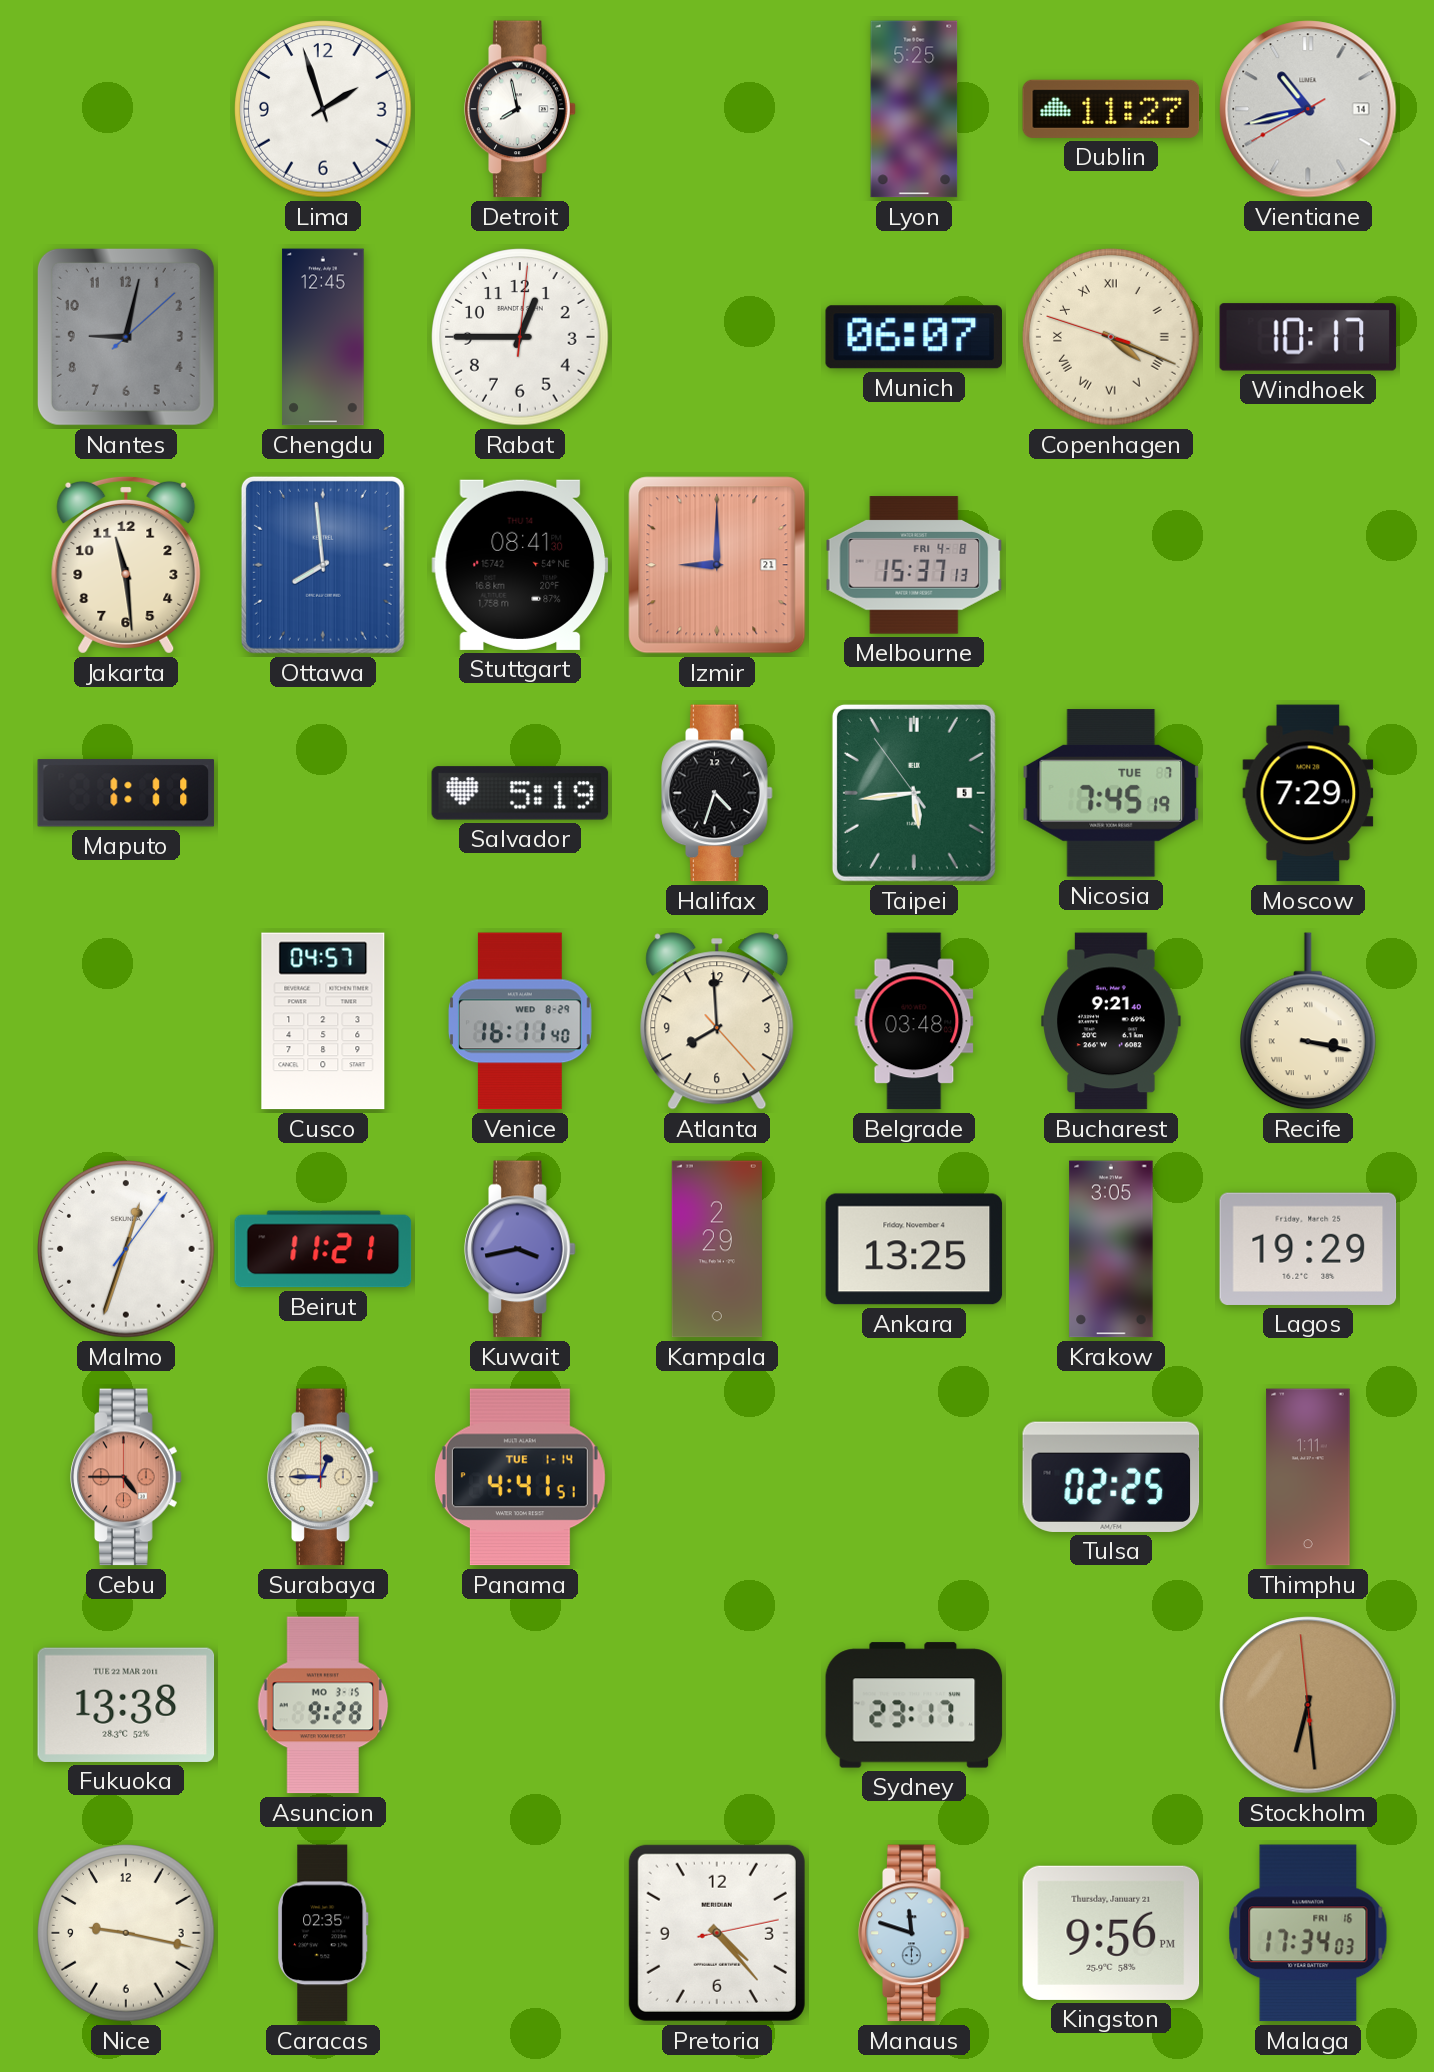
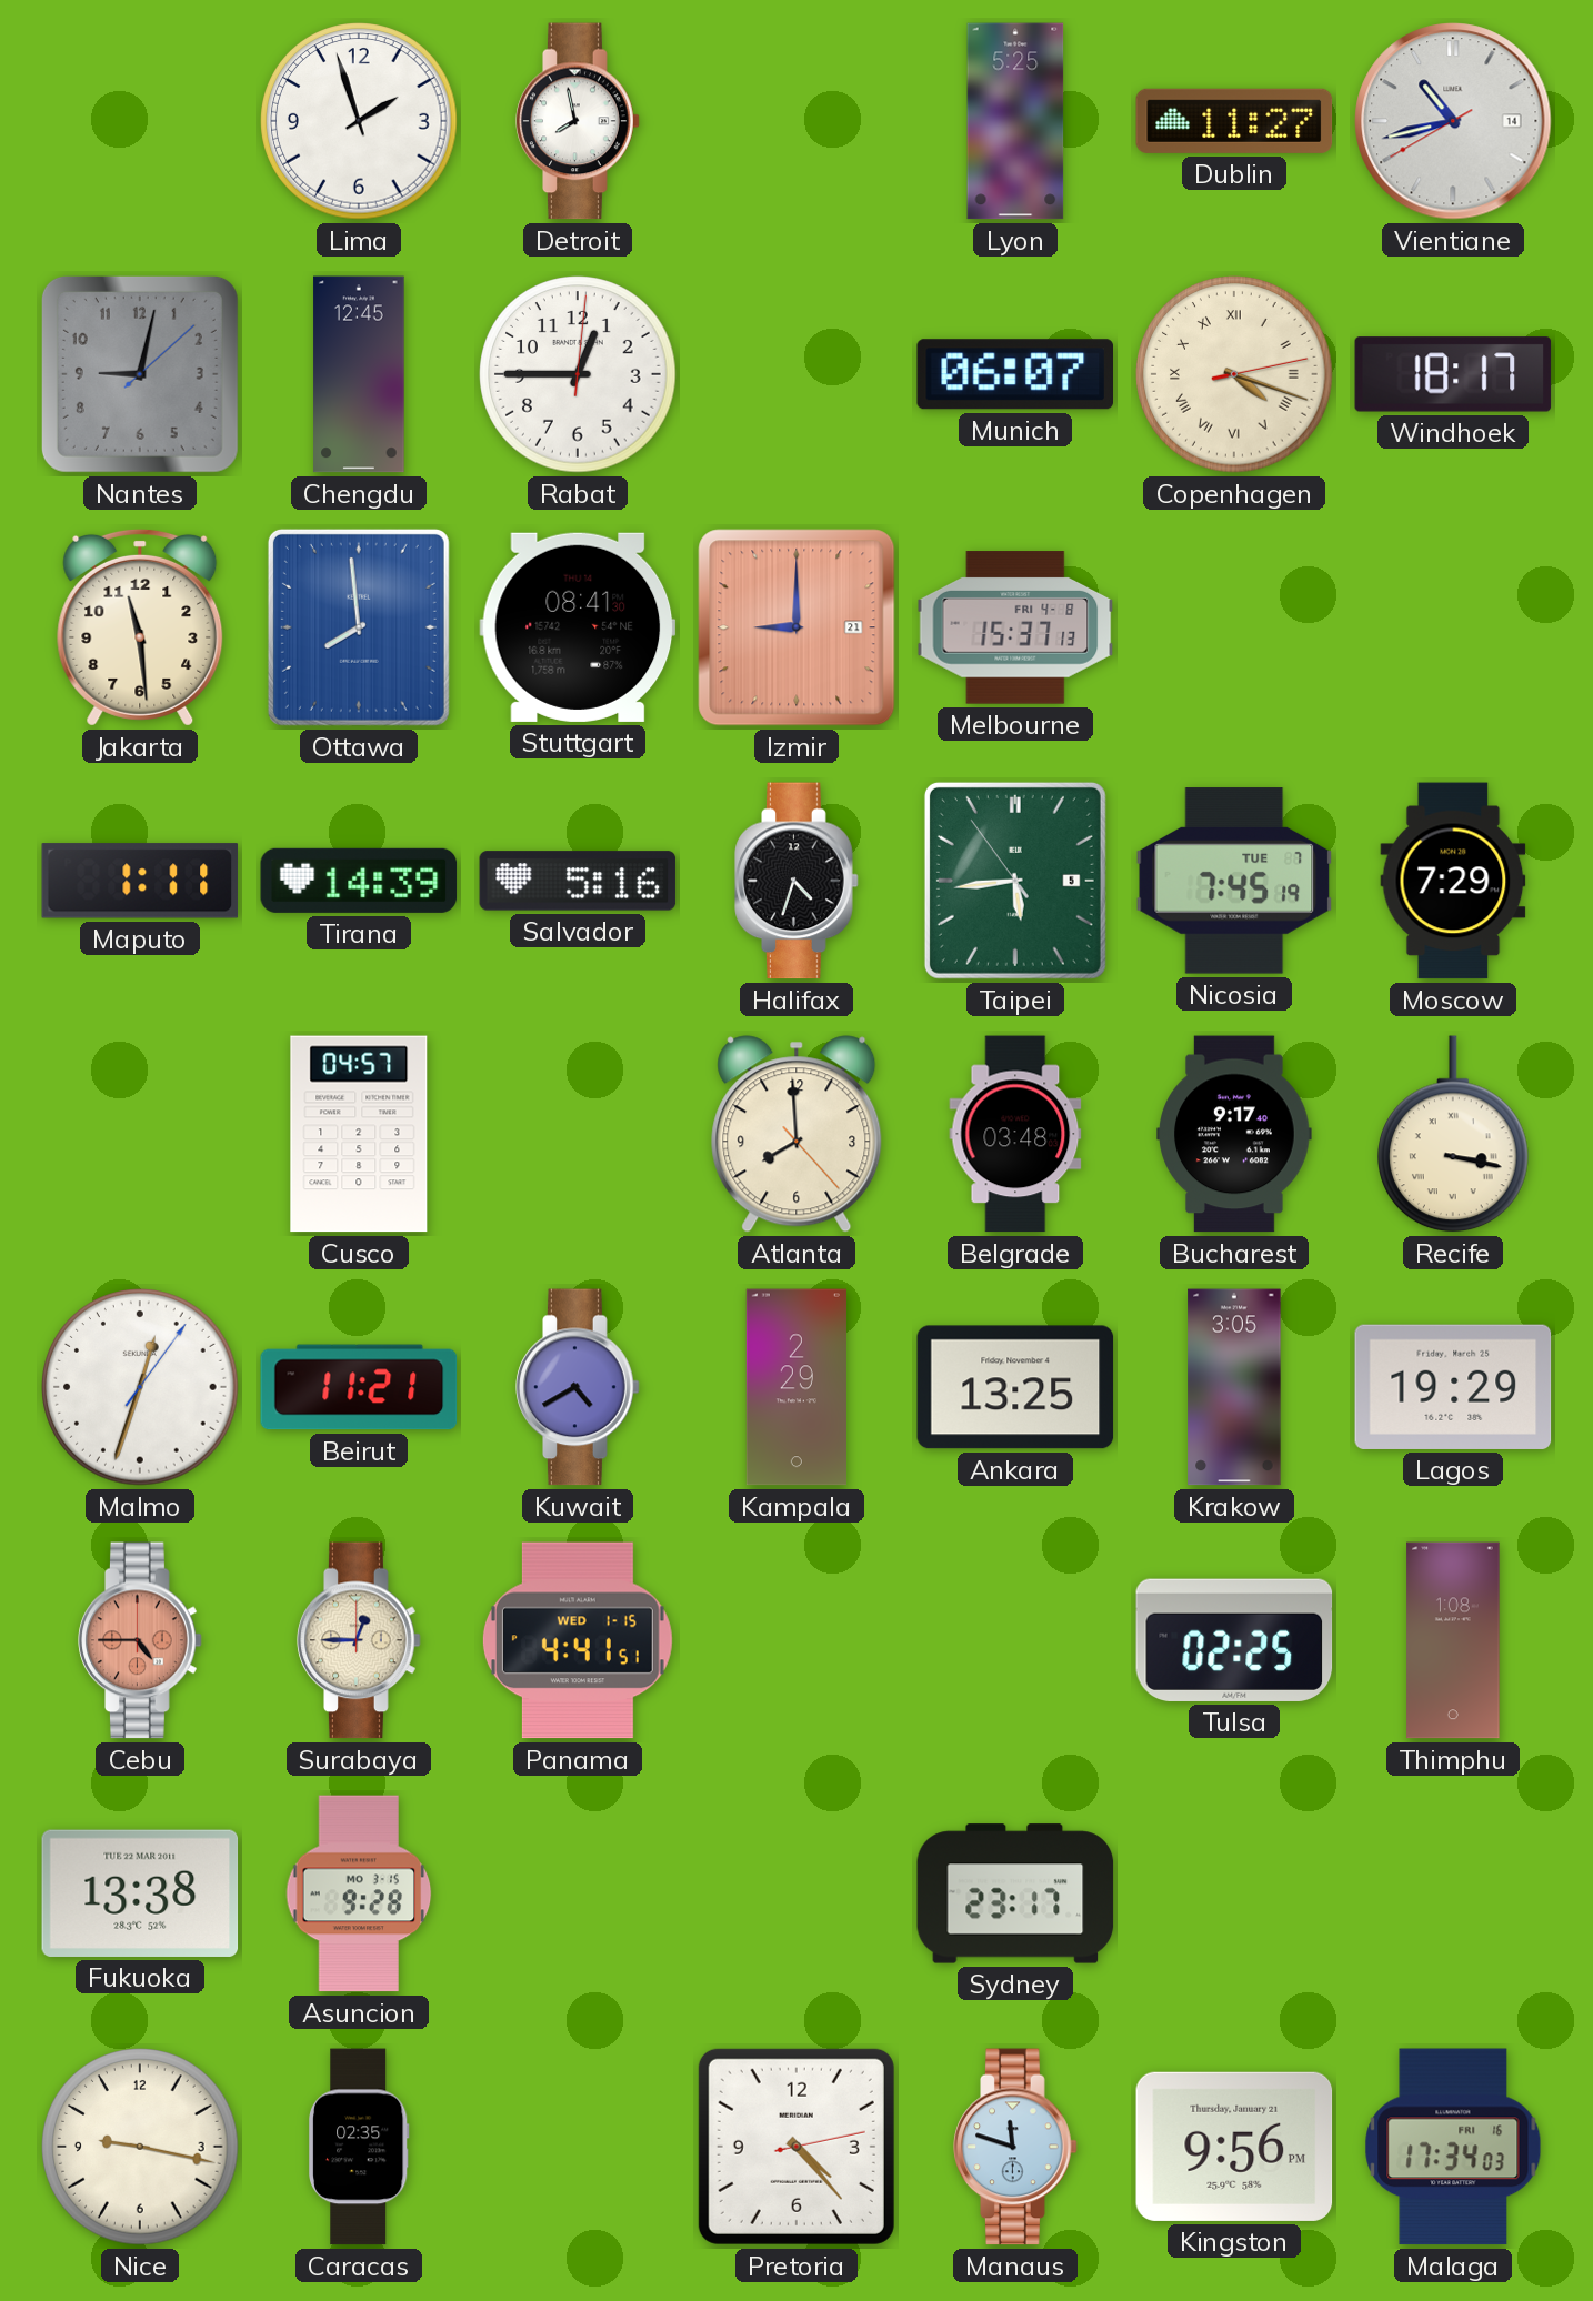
Copenhagen: 4:18:48 -> 4:18:13
Windhoek: 10:17 -> 18:17
Tirana: none -> 14:39
Salvador: 5:19 -> 5:16
Venice: 16:11 -> none
Bucharest: 9:21 -> 9:17
Kuwait: 3:43 -> 4:40
Panama date: TUE 1-14 -> WED 1-15
Thimphu: 1:11 -> 1:08
Stockholm: 6:28 -> none
